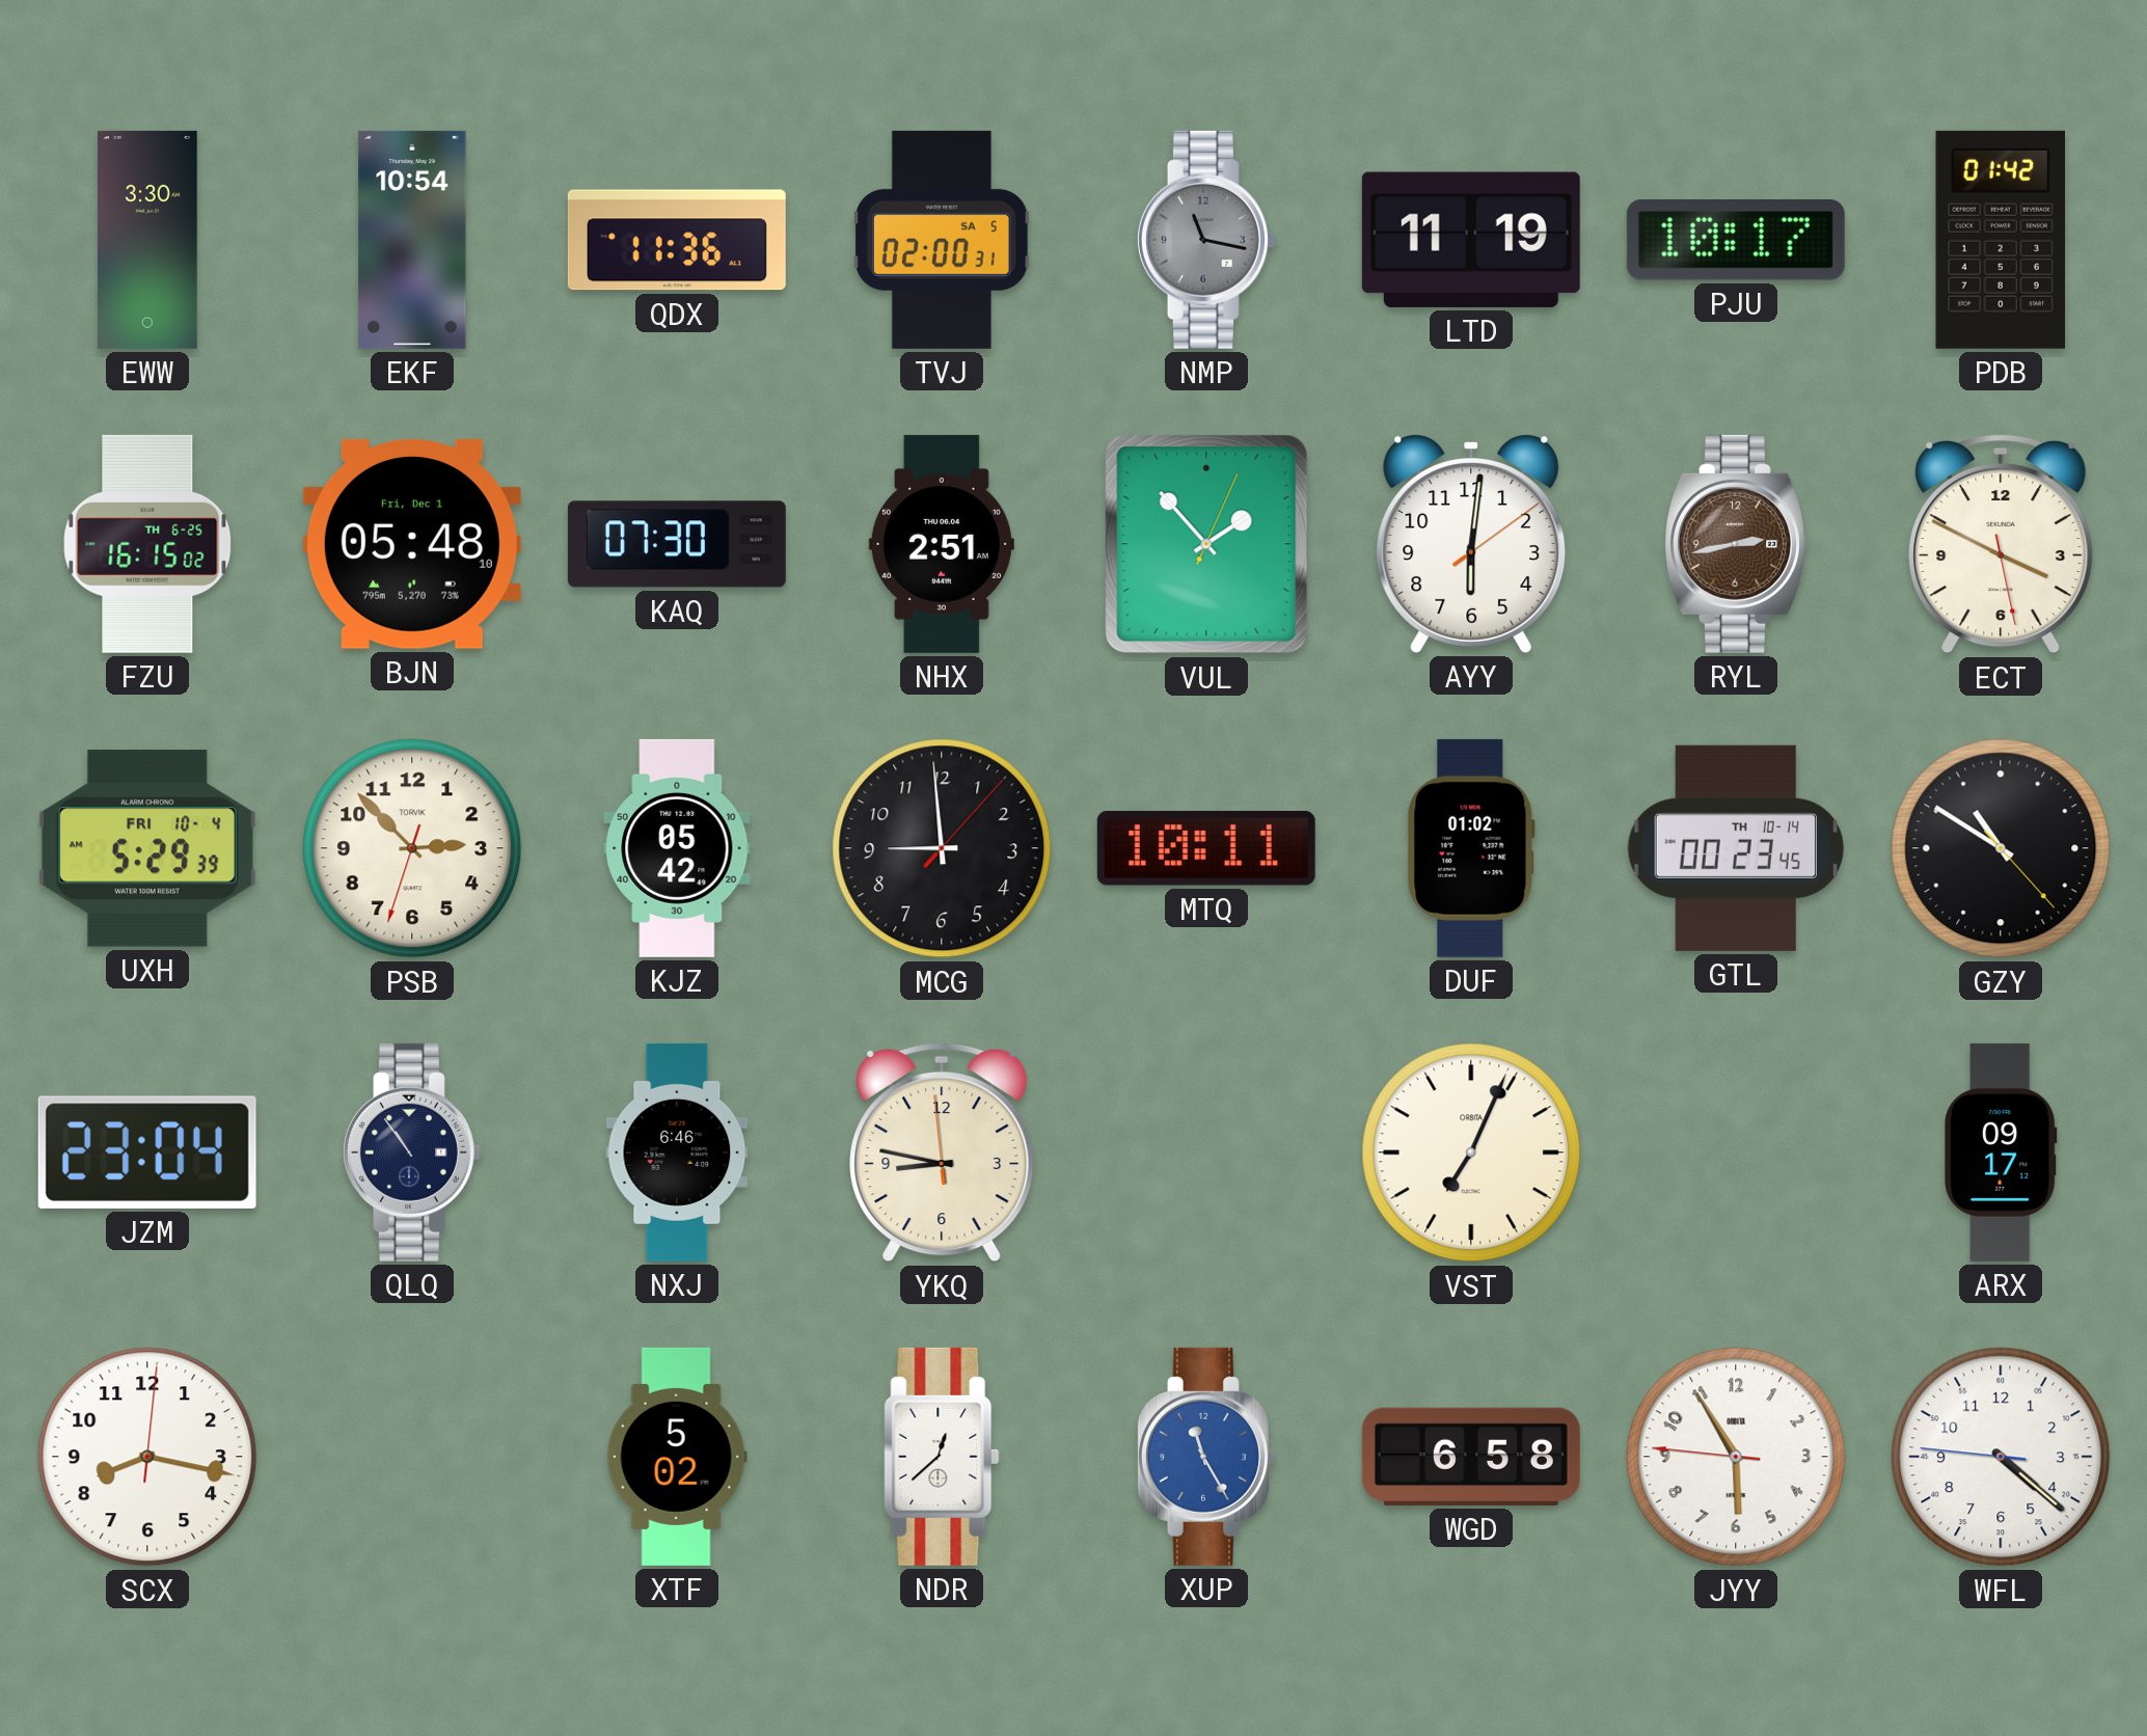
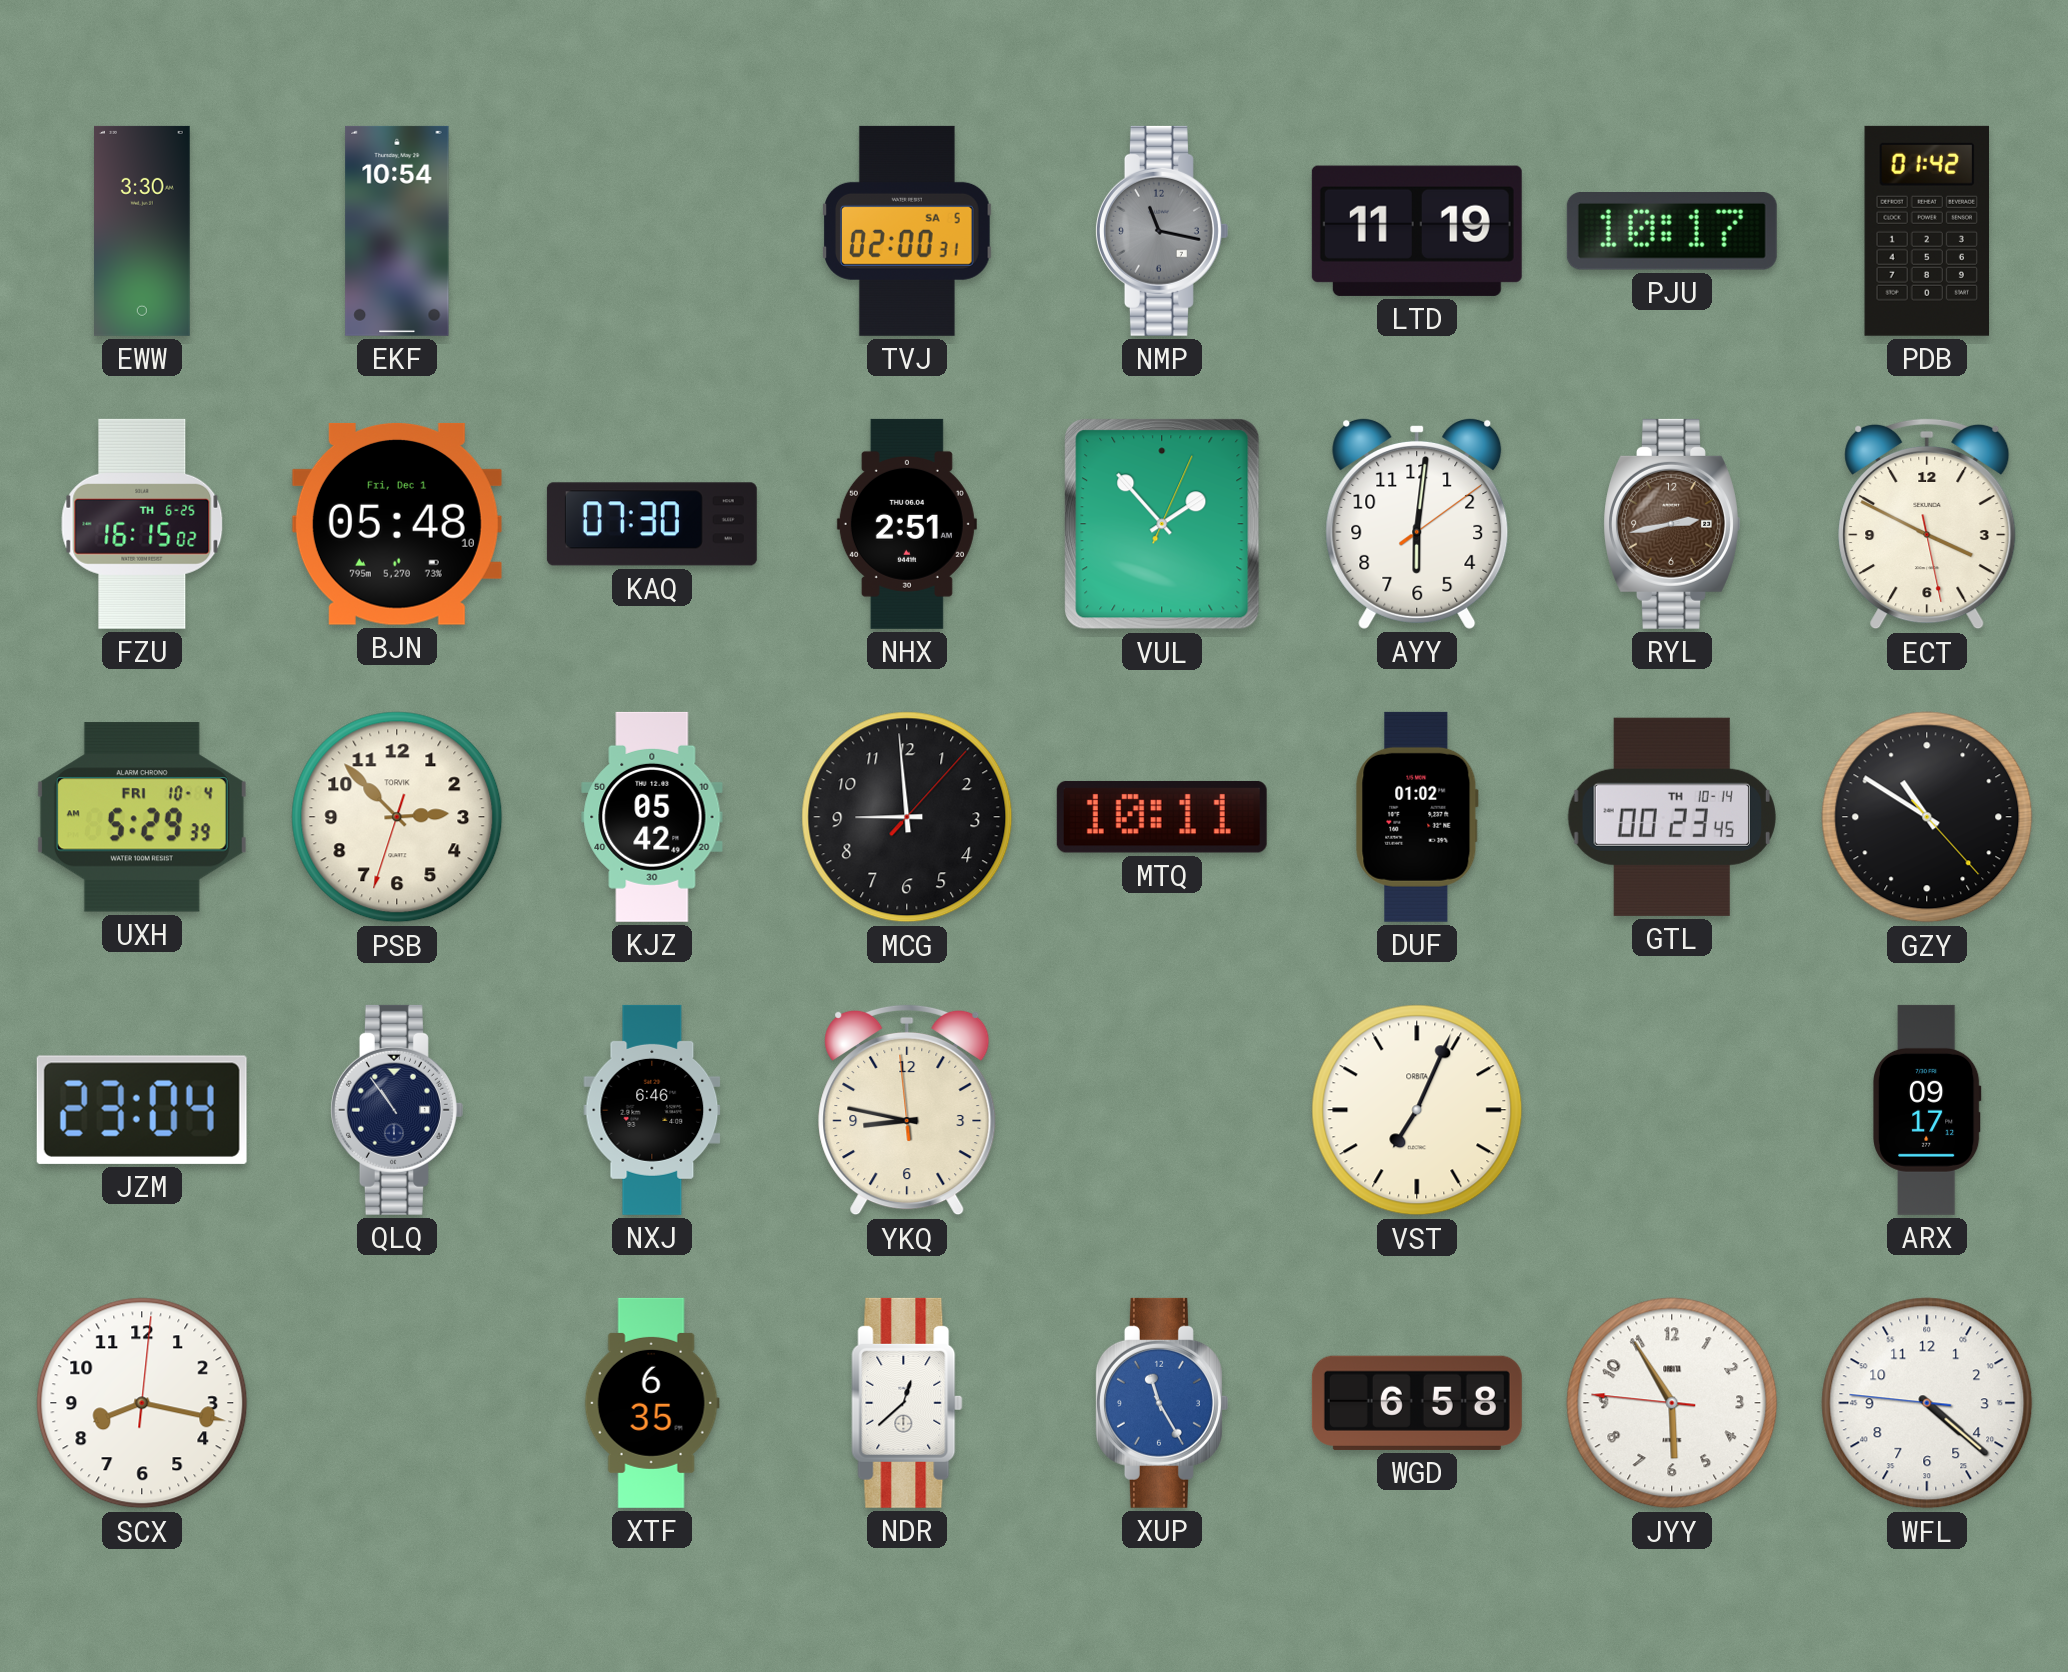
QDX: 11:36 -> none
XTF: 5:02 -> 6:35
